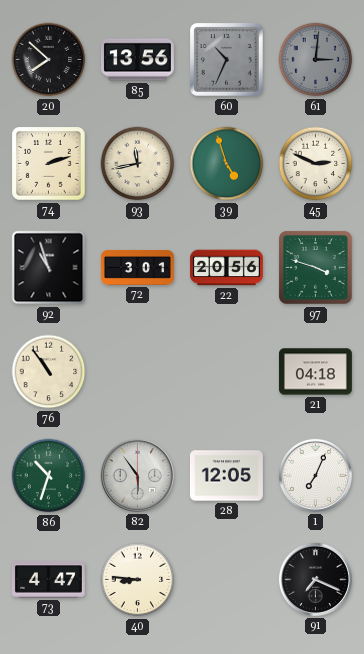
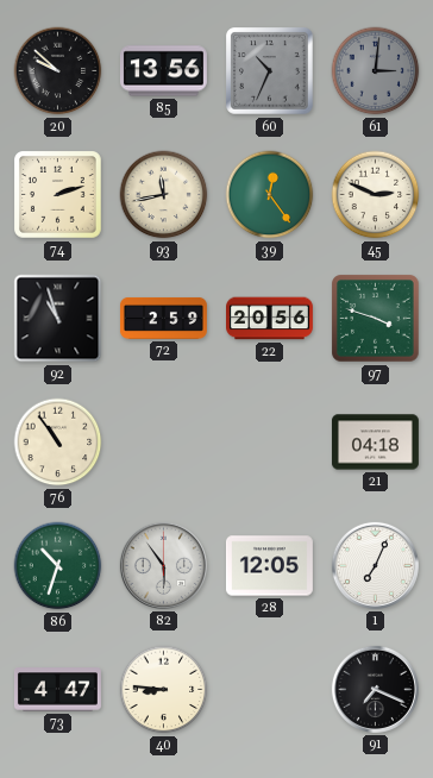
20: 7:52 -> 9:52
39: 4:57 -> 12:24
72: 3:01 -> 2:59
